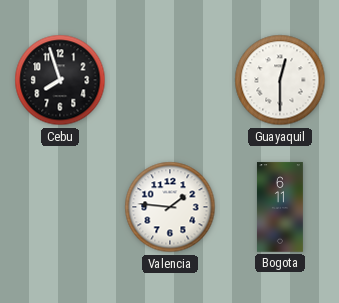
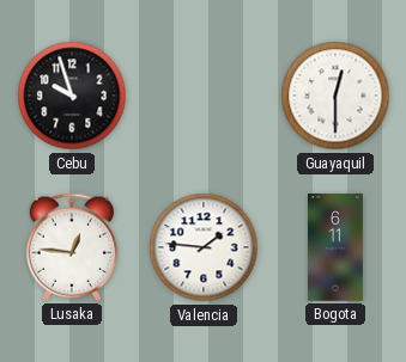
Cebu: 7:57 -> 9:57
Lusaka: none -> 12:46
